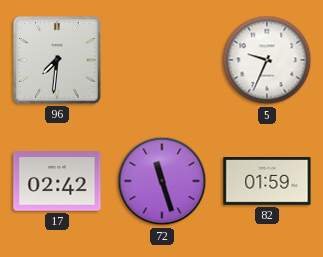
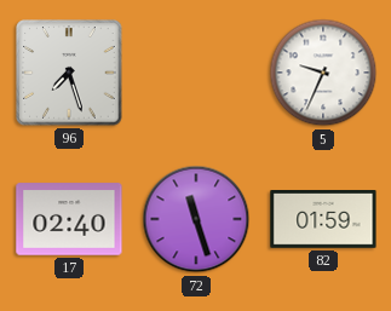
96: 7:31 -> 7:27
17: 02:42 -> 02:40
